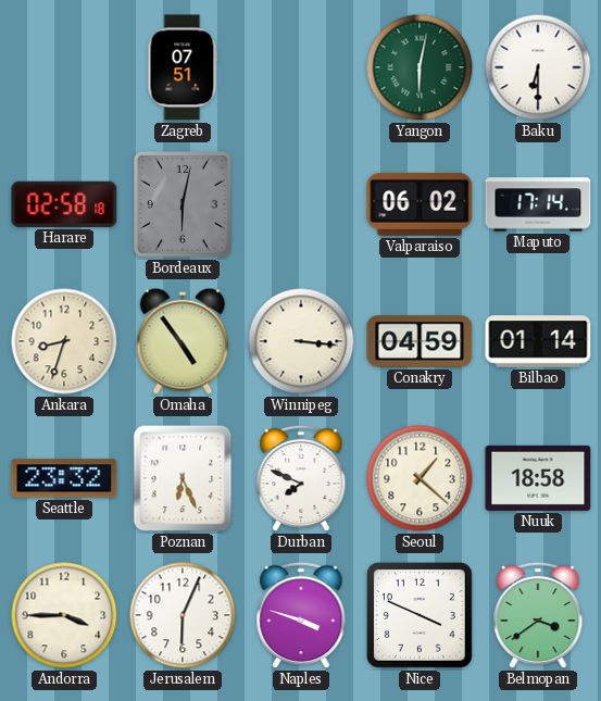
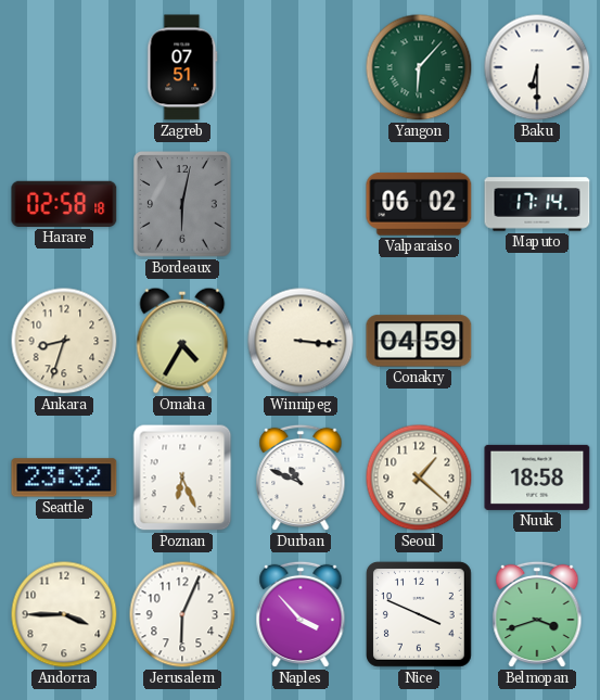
Yangon: 6:02 -> 6:07
Omaha: 4:54 -> 4:35
Bilbao: 01:14 -> none
Durban: 7:49 -> 10:49
Naples: 3:48 -> 3:53
Belmopan: 3:39 -> 3:42
